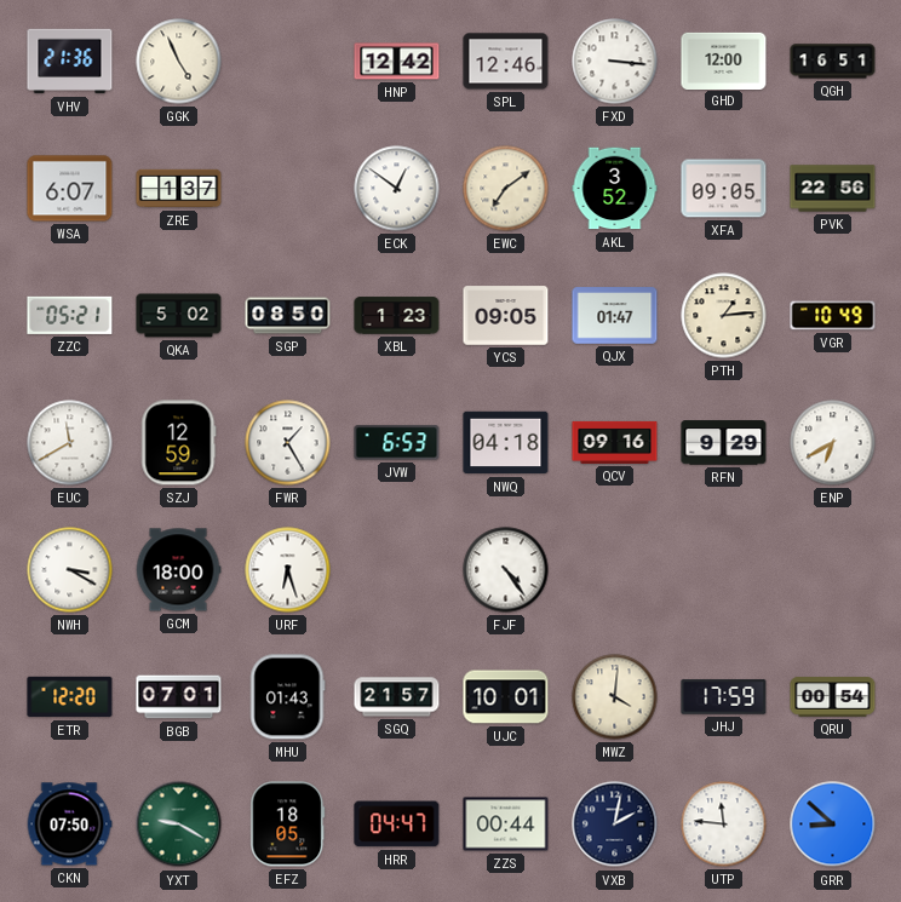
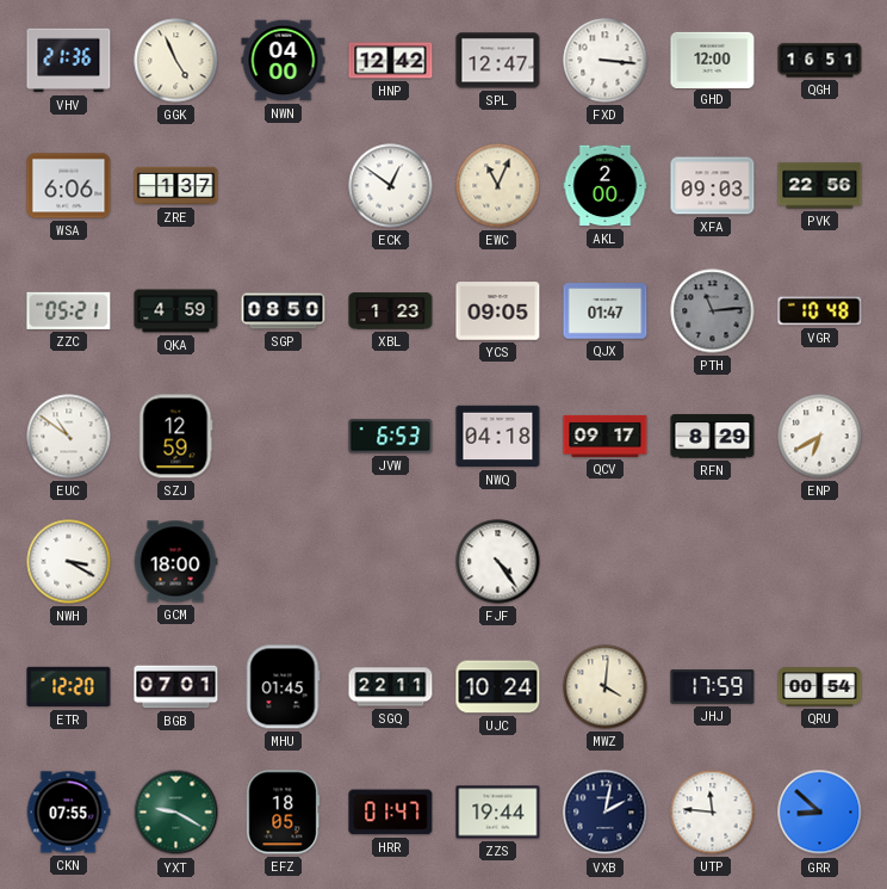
NWN: none -> 04:00
SPL: 12:46 -> 12:47
WSA: 6:07 -> 6:06
EWC: 7:09 -> 11:04
AKL: 3:52 -> 2:00
XFA: 09:05 -> 09:03
QKA: 5:02 -> 4:59
PTH: 1:14 -> 11:14
PTH dial: cream -> grey
VGR: 10:49 -> 10:48
EUC: 11:40 -> 10:51
FWR: 1:25 -> none
QCV: 09:16 -> 09:17
RFN: 9:29 -> 8:29
URF: 6:27 -> none
MHU: 01:43 -> 01:45
SGQ: 21:57 -> 22:11
UJC: 10:01 -> 10:24
CKN: 07:50 -> 07:55
HRR: 04:47 -> 01:47
ZZS: 00:44 -> 19:44
